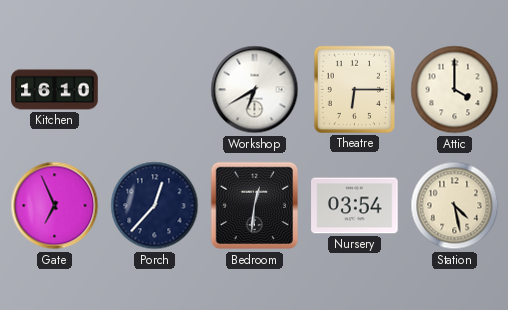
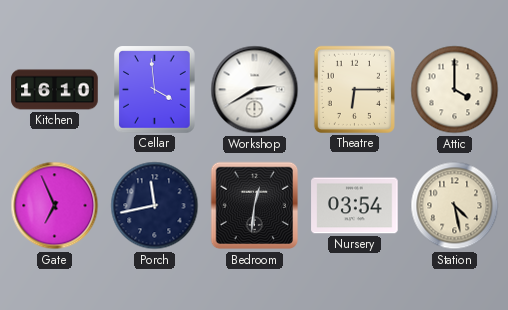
Cellar: none -> 3:59
Workshop: 6:40 -> 2:40
Porch: 12:37 -> 11:43
